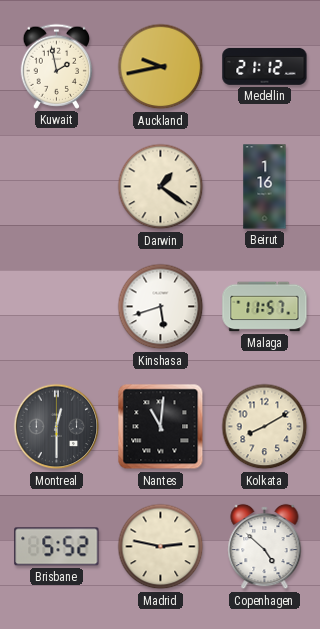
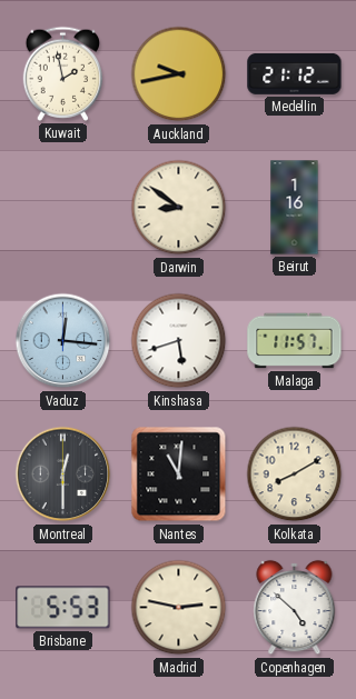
Darwin: 1:21 -> 8:51
Vaduz: none -> 12:16
Brisbane: 5:52 -> 5:53
